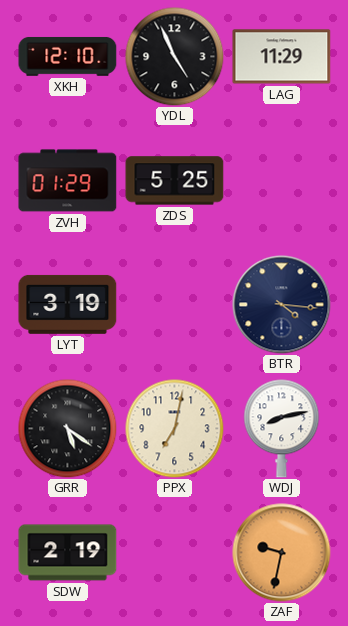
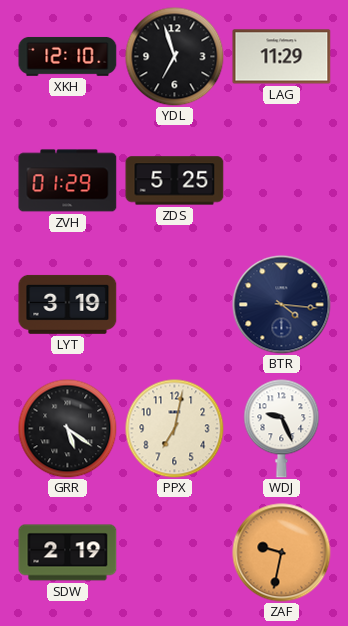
YDL: 4:56 -> 6:57
WDJ: 8:13 -> 9:26
